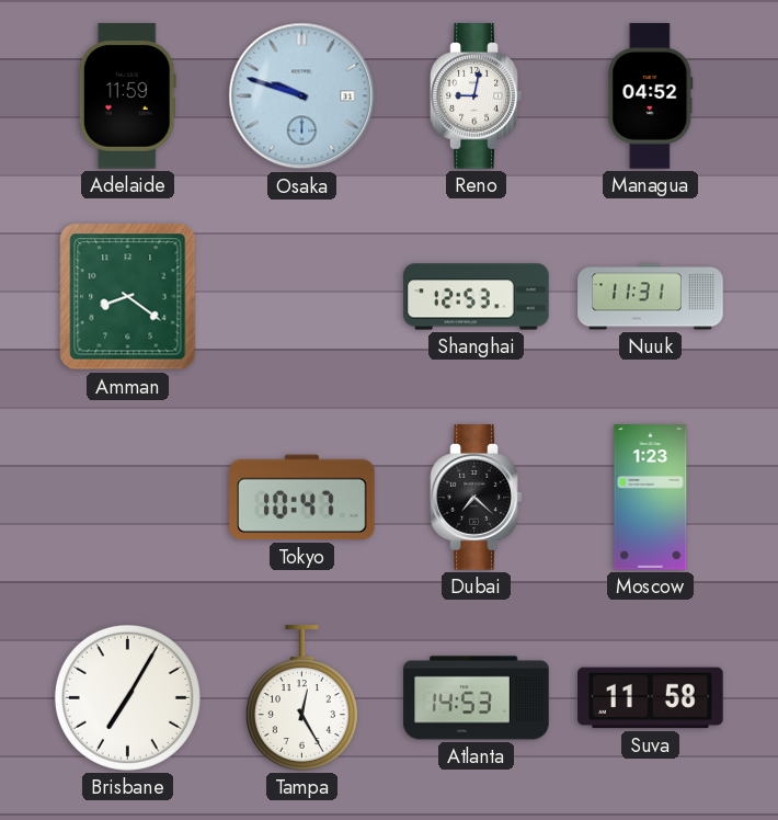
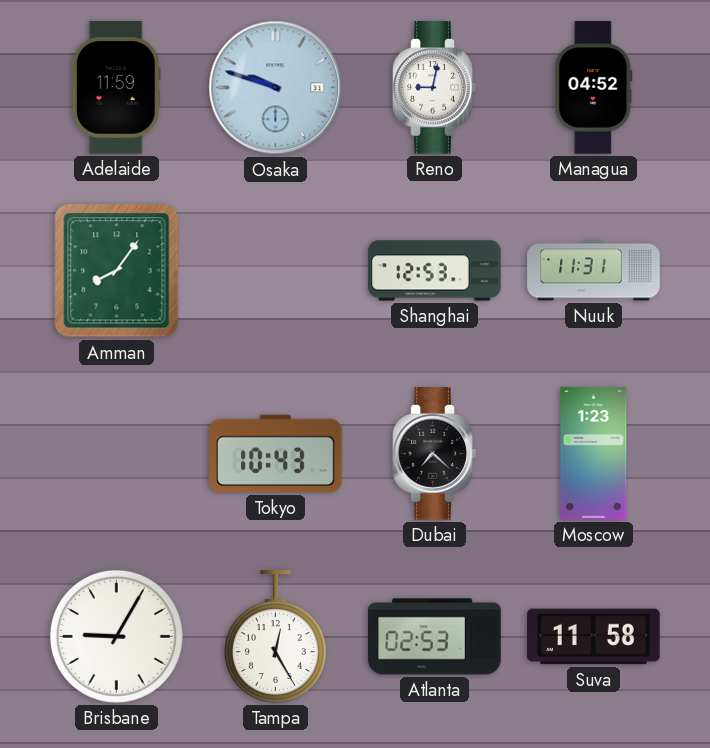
Amman: 8:21 -> 8:06
Tokyo: 10:47 -> 10:43
Brisbane: 7:05 -> 9:05
Atlanta: 14:53 -> 02:53
